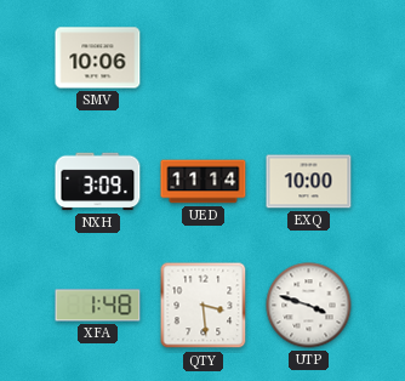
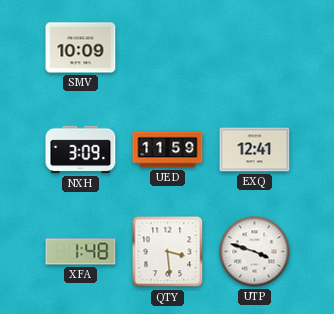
SMV: 10:06 -> 10:09
UED: 11:14 -> 11:59
EXQ: 10:00 -> 12:41
